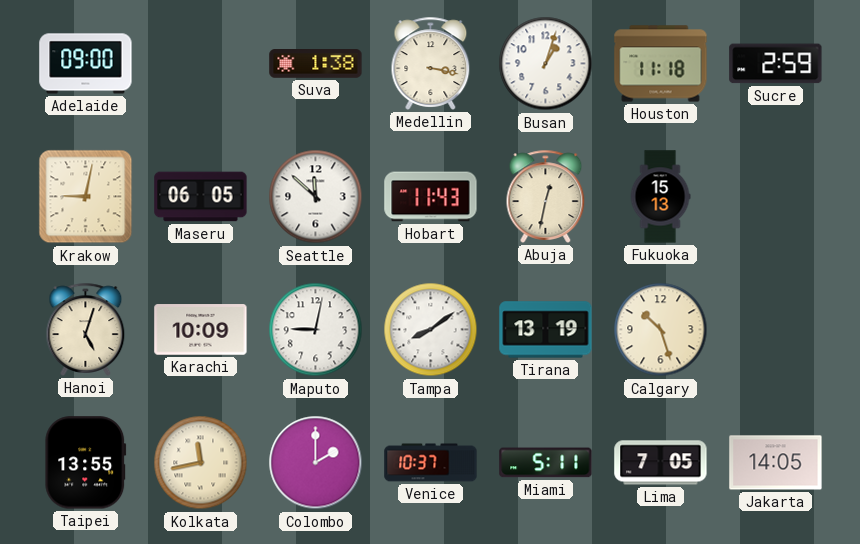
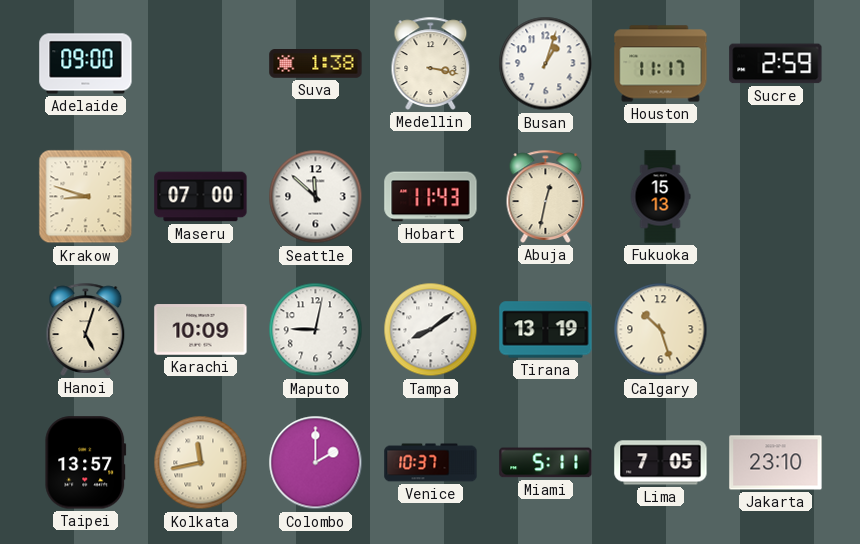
Houston: 11:18 -> 11:17
Krakow: 9:02 -> 8:48
Maseru: 06:05 -> 07:00
Taipei: 13:55 -> 13:57
Jakarta: 14:05 -> 23:10
